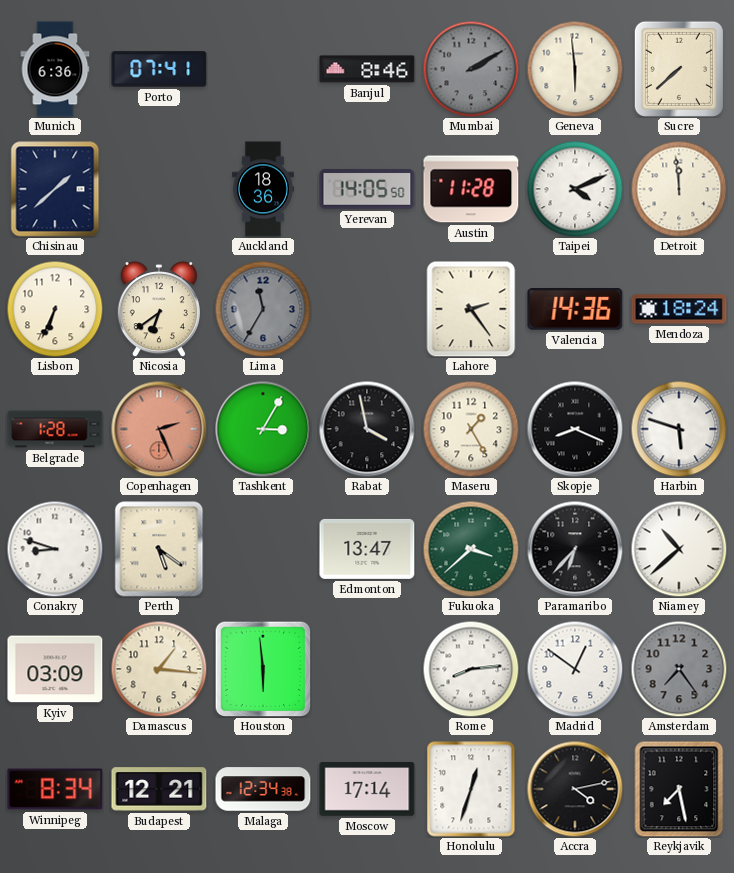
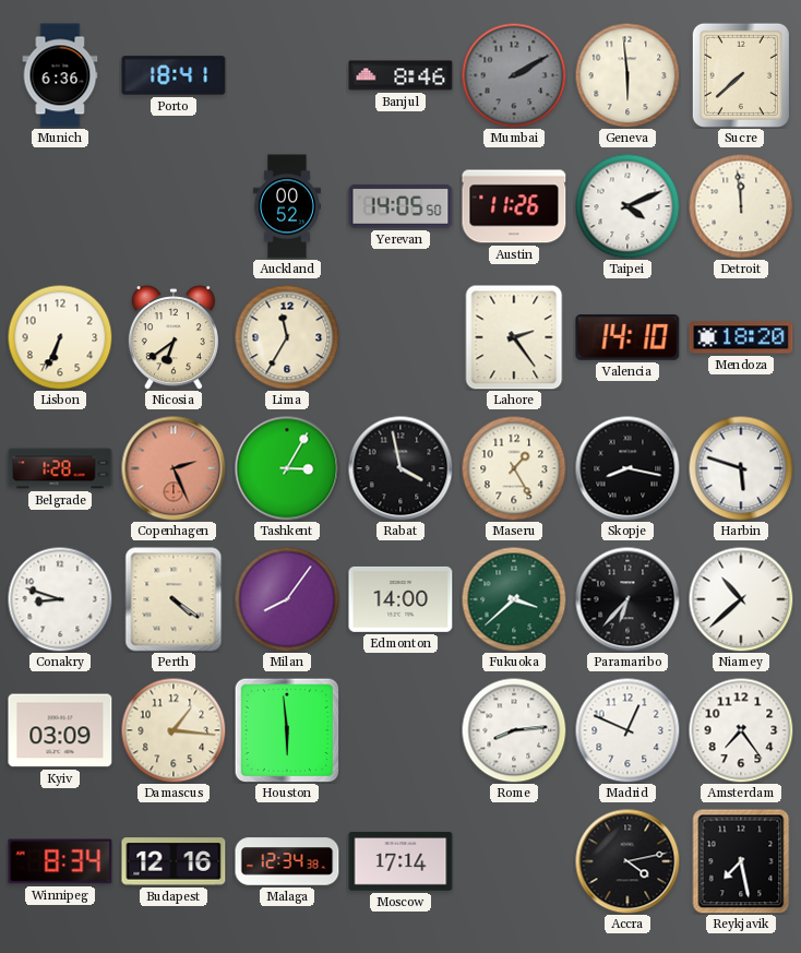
Porto: 07:41 -> 18:41
Chisinau: 1:38 -> none
Auckland: 18:36 -> 00:52
Austin: 11:28 -> 11:26
Lima dial: grey -> cream
Valencia: 14:36 -> 14:10
Mendoza: 18:24 -> 18:20
Skopje: 8:19 -> 8:17
Perth: 5:21 -> 4:21
Milan: none -> 8:06
Edmonton: 13:47 -> 14:00
Madrid: 12:51 -> 12:49
Amsterdam dial: grey -> white
Budapest: 12:21 -> 12:16
Honolulu: 12:33 -> none
